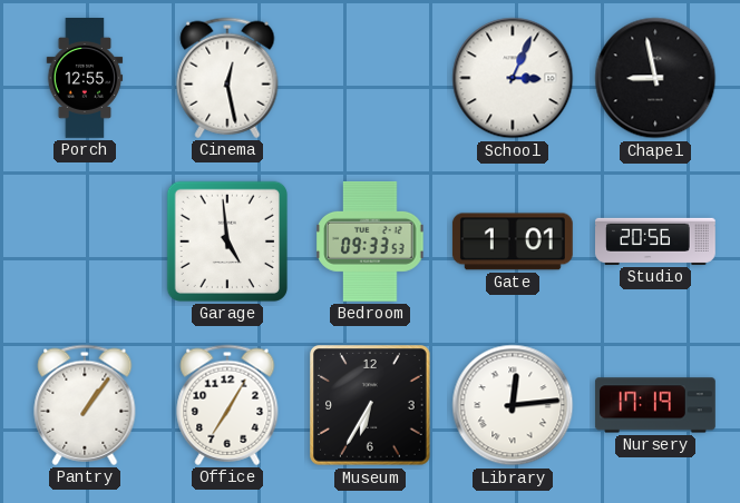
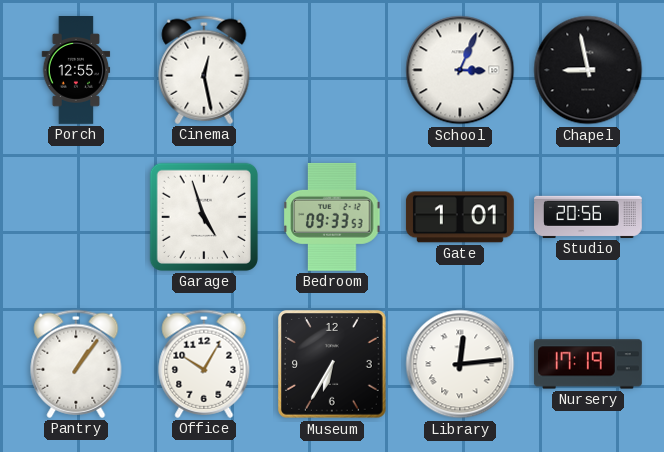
Garage: 4:59 -> 4:57
Office: 7:05 -> 10:05
